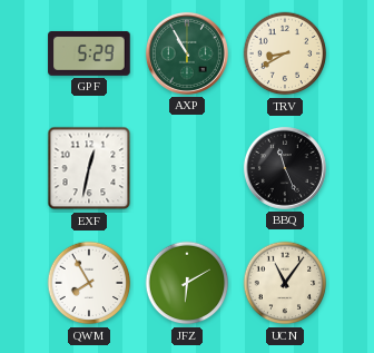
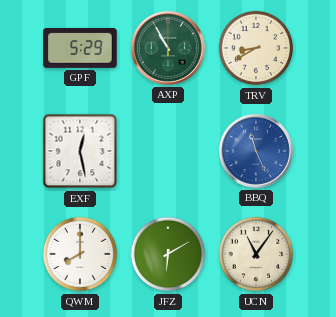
EXF: 12:32 -> 12:28
BBQ dial: black -> blue
QWM: 7:55 -> 8:00
